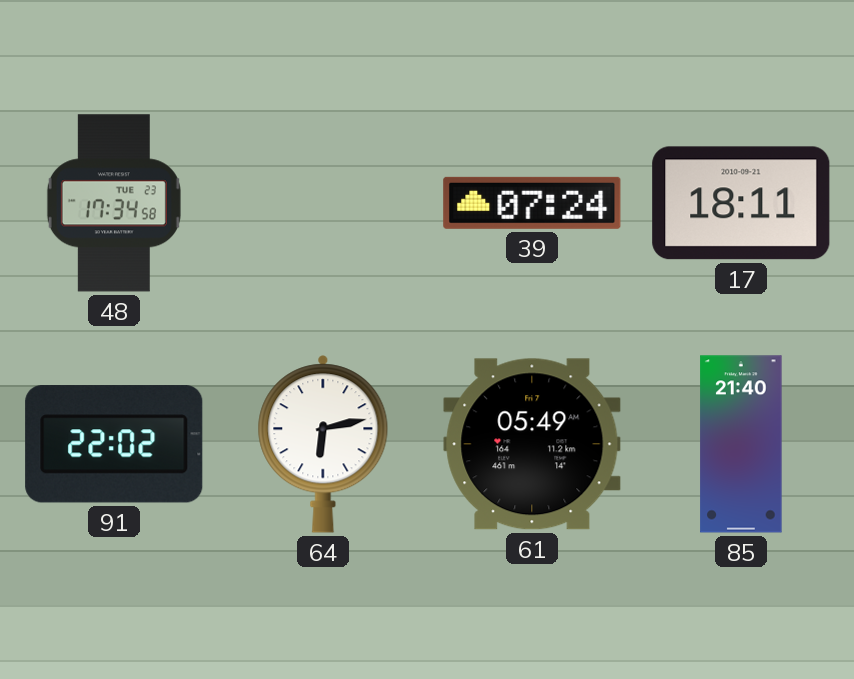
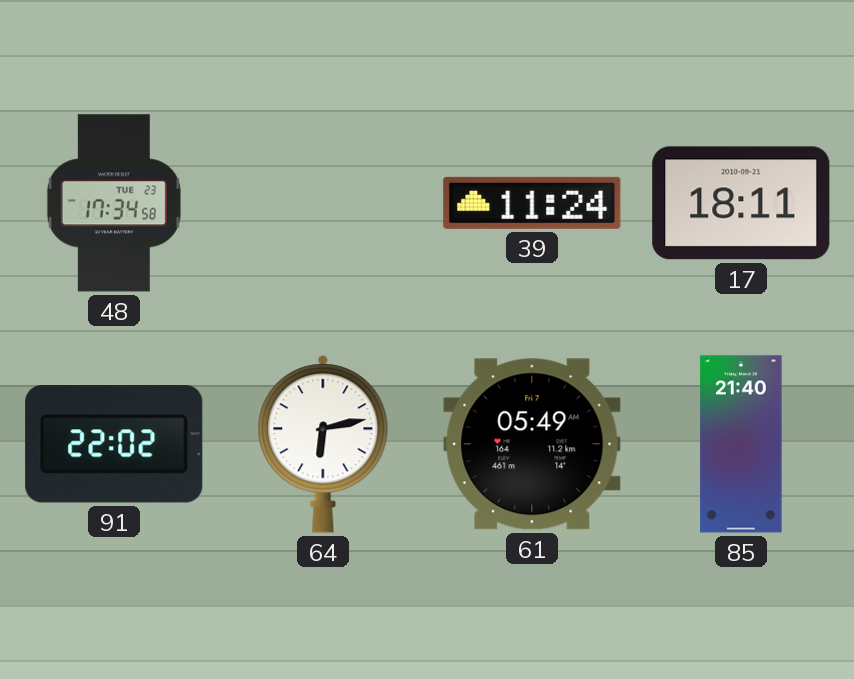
39: 07:24 -> 11:24
